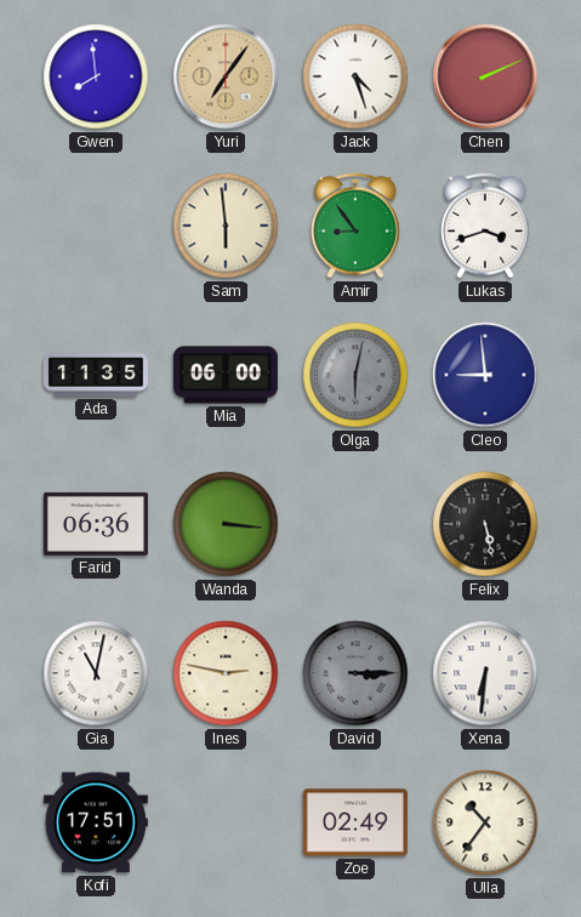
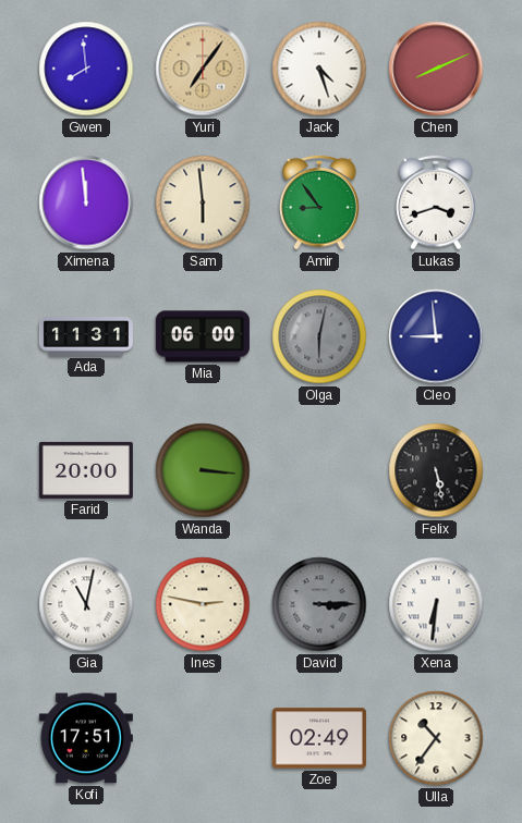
Chen: 2:11 -> 8:11
Ximena: none -> 11:59
Ada: 11:35 -> 11:31
Farid: 06:36 -> 20:00
